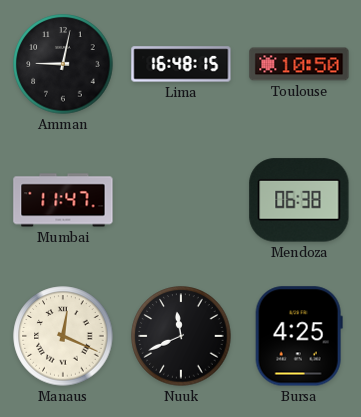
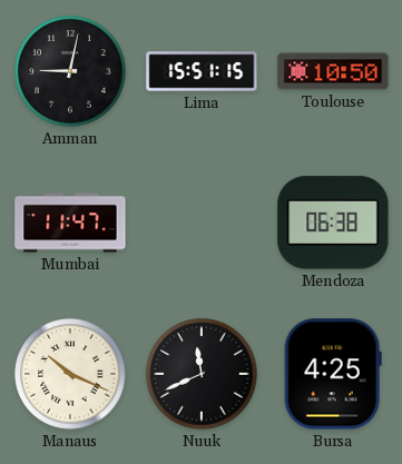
Lima: 16:48 -> 15:51
Manaus: 12:19 -> 10:19
